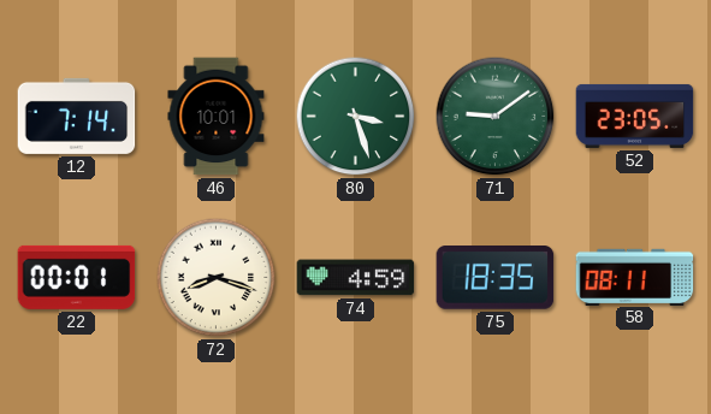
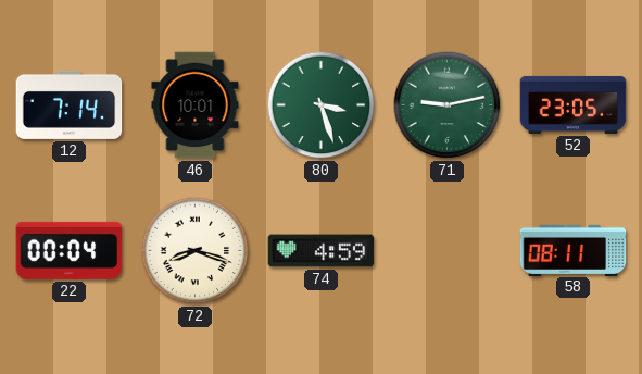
71: 9:09 -> 9:13
22: 00:01 -> 00:04
75: 18:35 -> none
